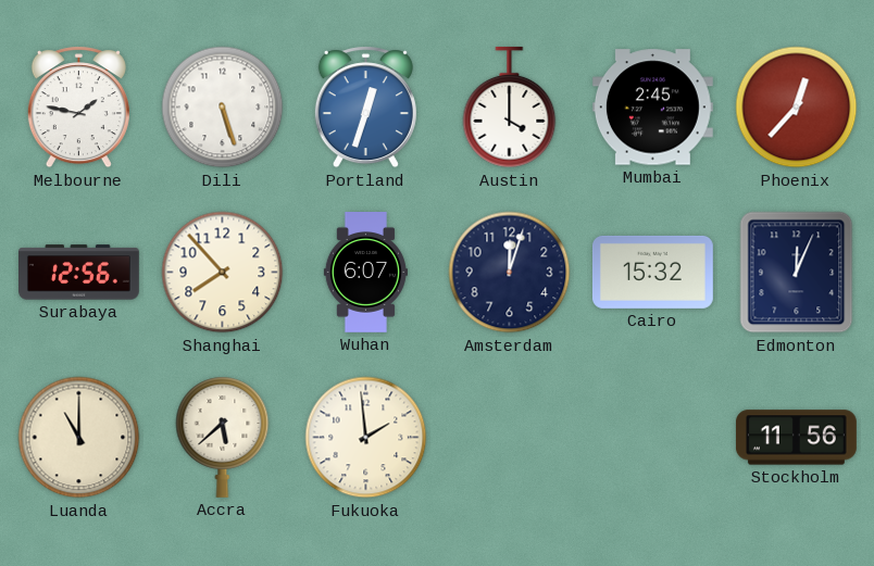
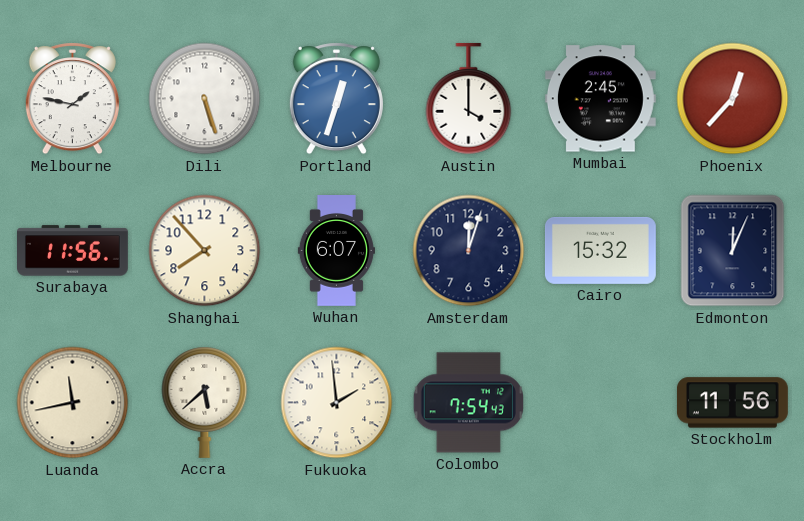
Surabaya: 12:56 -> 11:56
Luanda: 11:00 -> 11:43
Colombo: none -> 7:54
